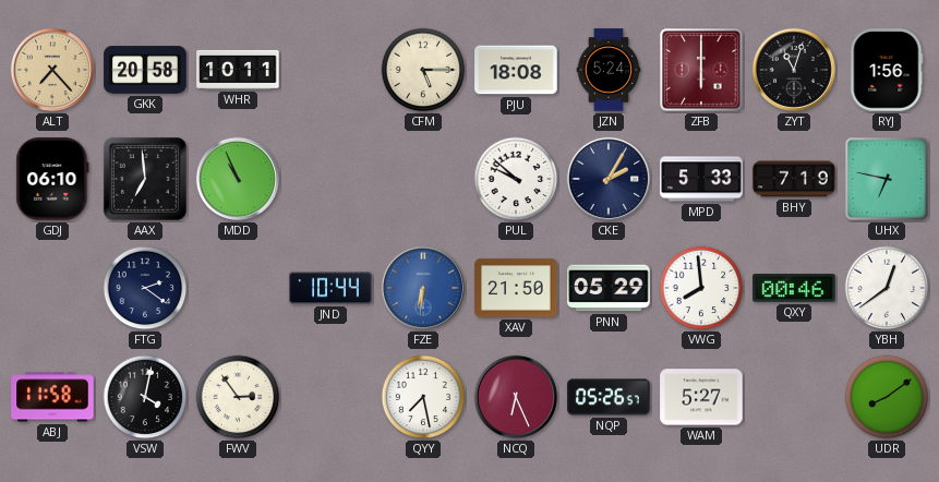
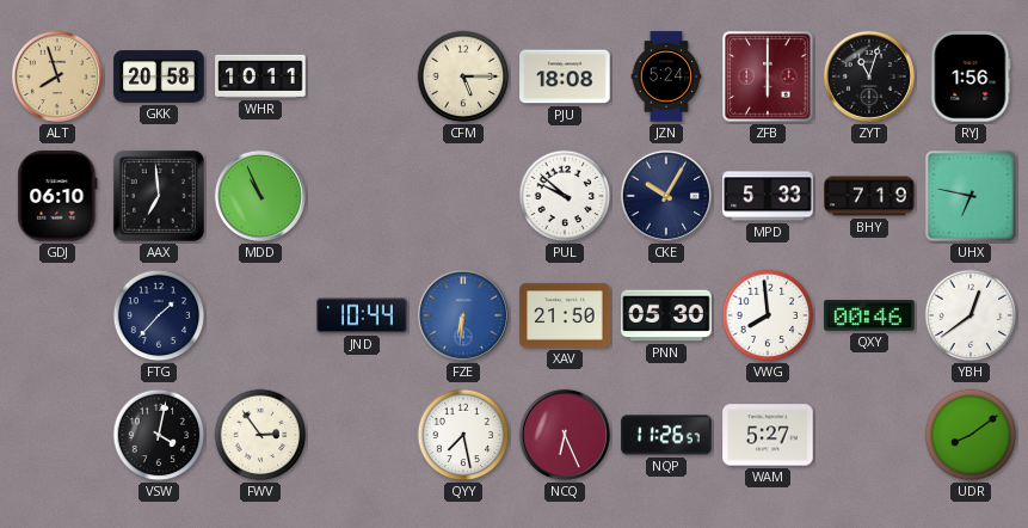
ALT: 7:23 -> 7:57
CKE: 2:05 -> 10:05
FTG: 2:21 -> 1:37
PNN: 05:29 -> 05:30
ABJ: 11:58 -> none
NQP: 05:26 -> 11:26
